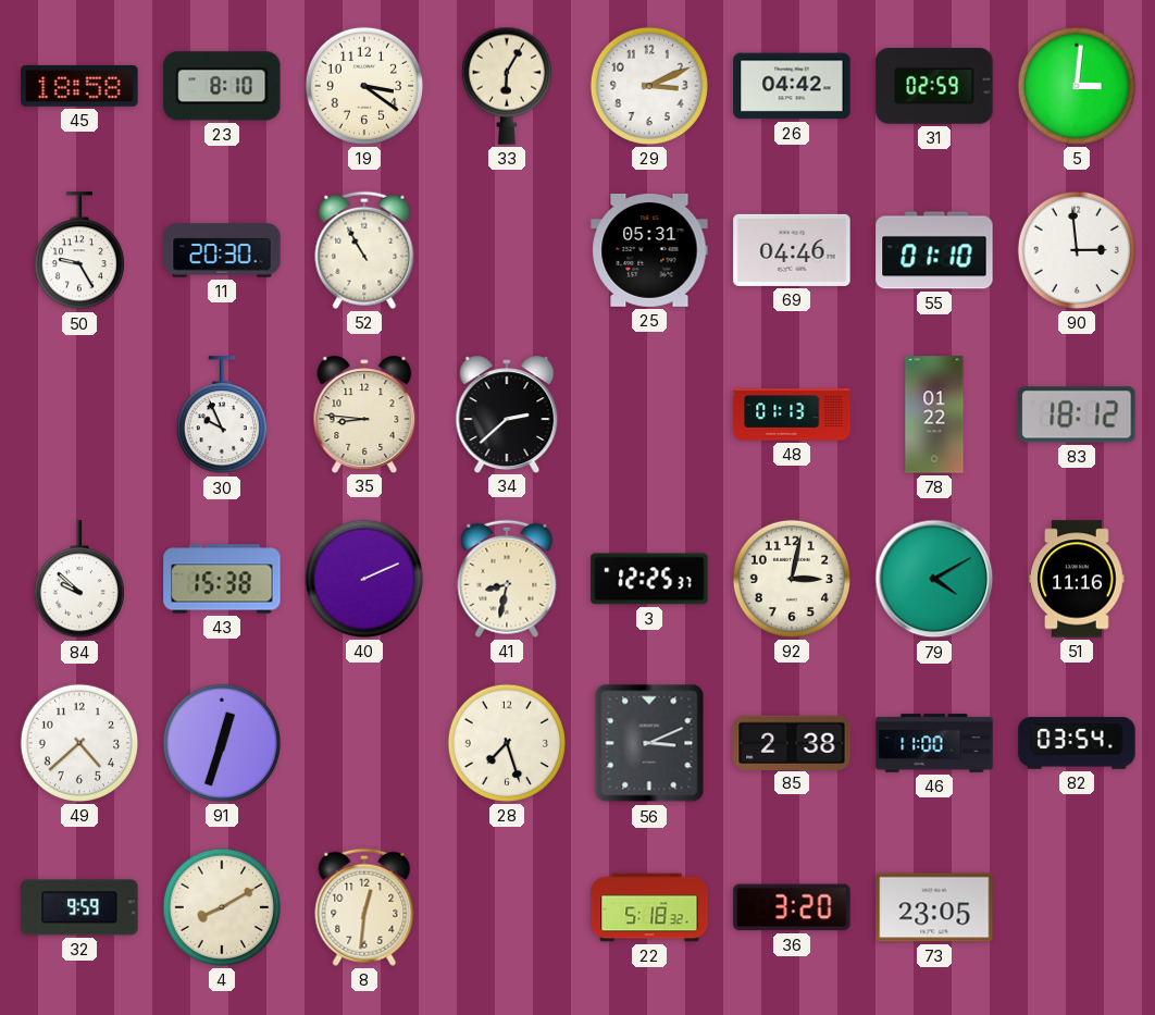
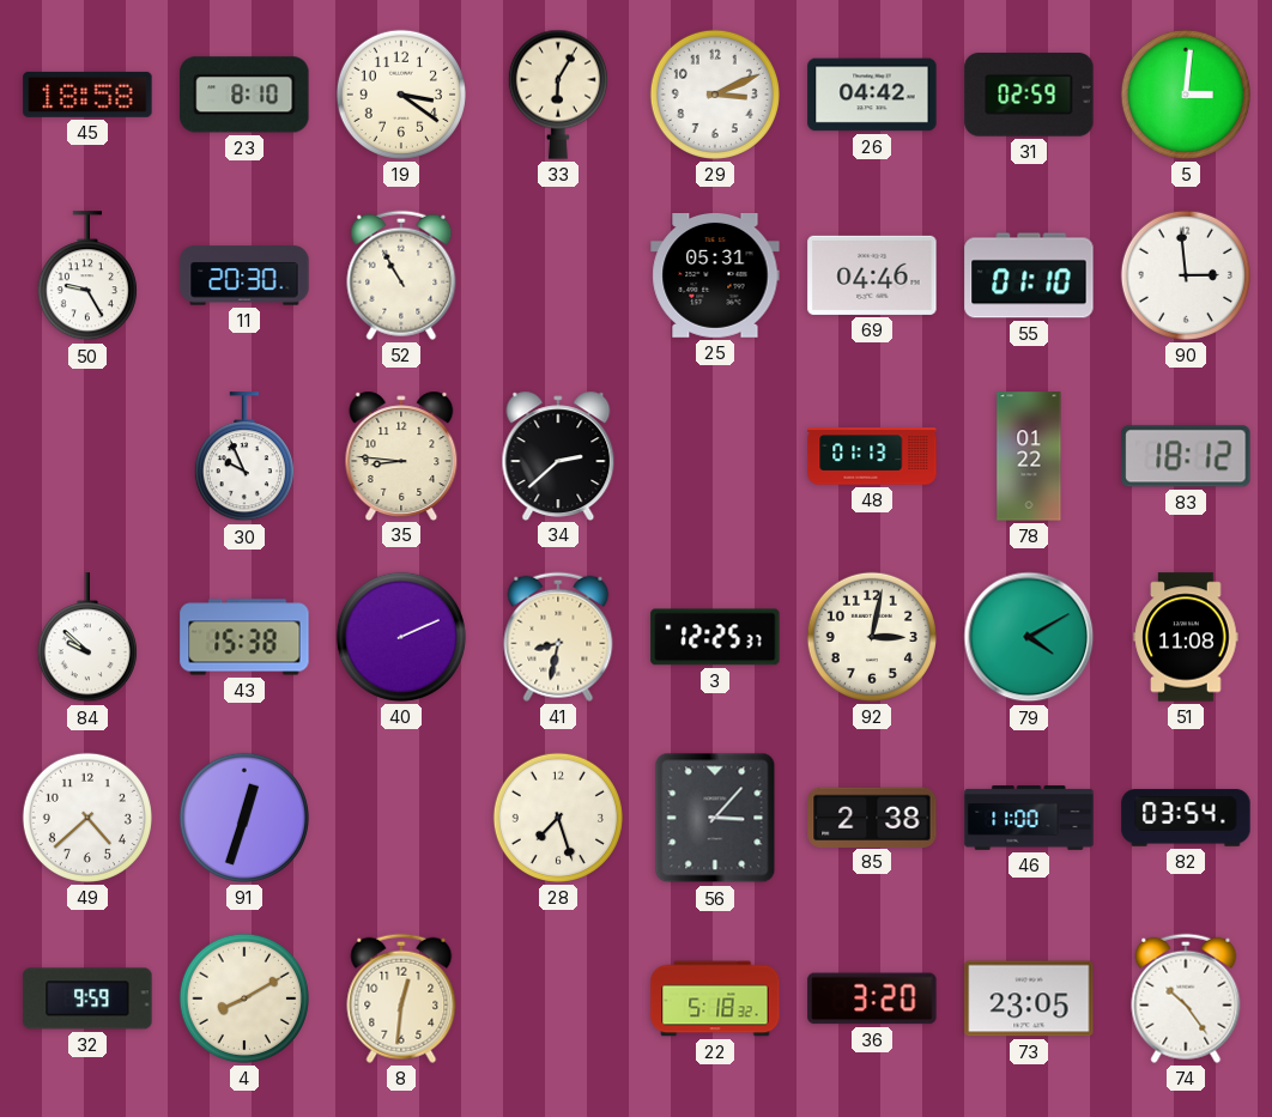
51: 11:16 -> 11:08
56: 3:11 -> 3:07
74: none -> 10:24
